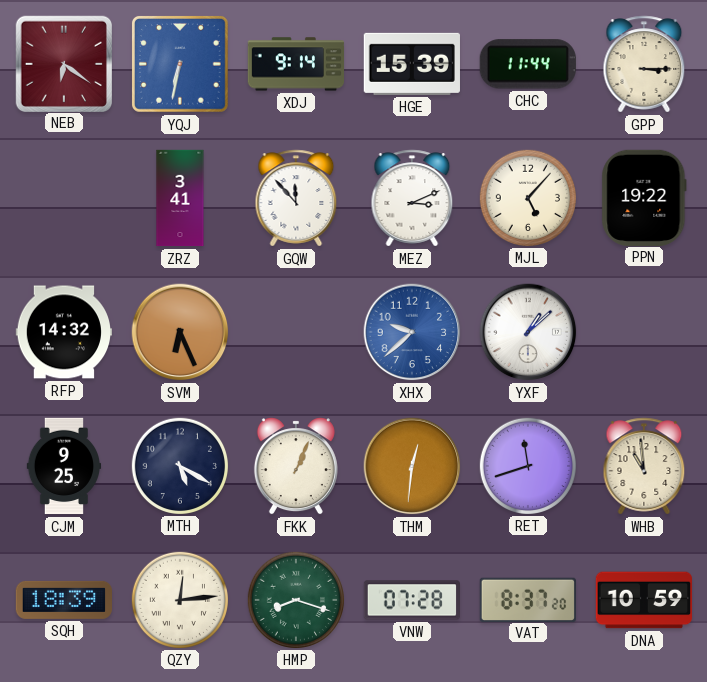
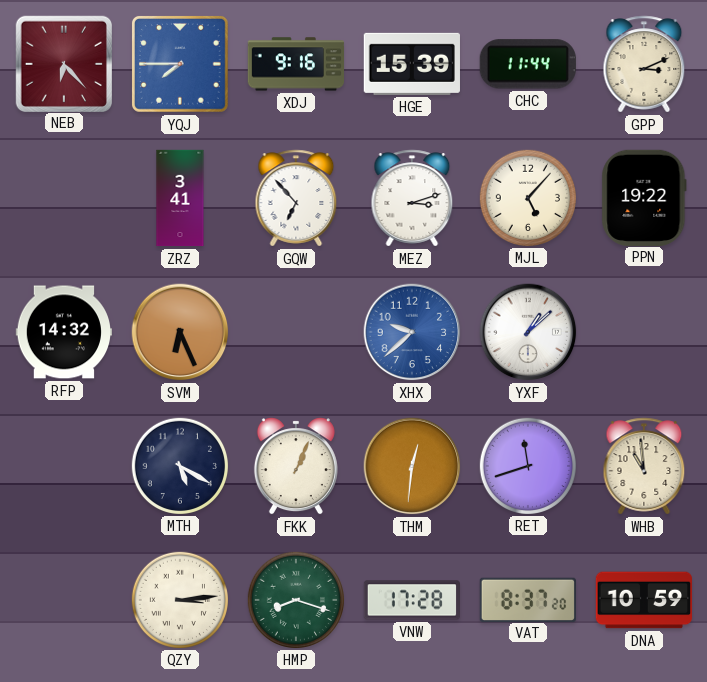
NEB: 6:21 -> 6:23
YQJ: 6:32 -> 7:45
XDJ: 9:14 -> 9:16
GPP: 3:15 -> 3:11
GQW: 11:53 -> 6:53
MEZ: 3:11 -> 3:12
CJM: 9:25 -> none
SQH: 18:39 -> none
QZY: 12:14 -> 3:14
VNW: 07:28 -> 17:28
